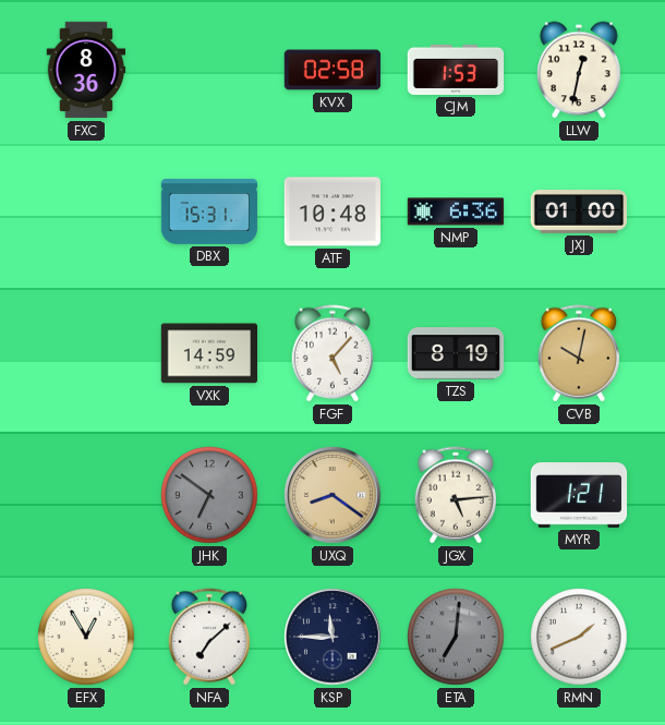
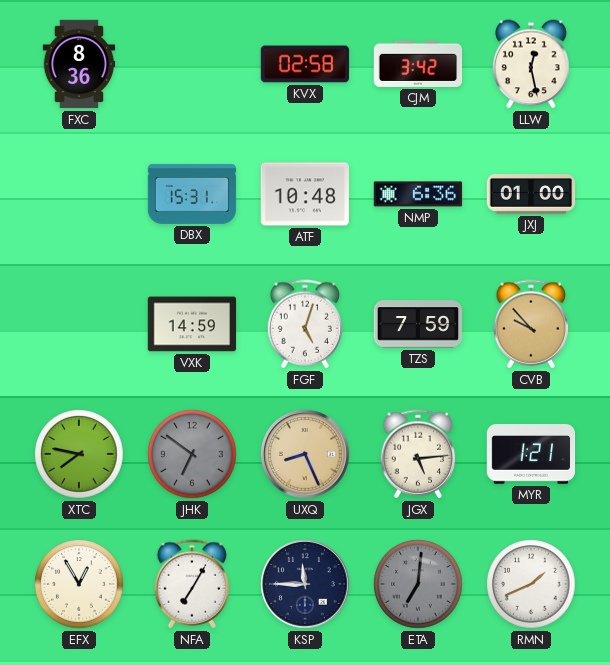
CJM: 1:53 -> 3:42
LLW: 12:32 -> 12:28
FGF: 5:07 -> 5:03
TZS: 8:19 -> 7:59
CVB: 10:02 -> 9:53
XTC: none -> 7:47
UXQ: 8:21 -> 8:26
NFA: 7:08 -> 7:05
